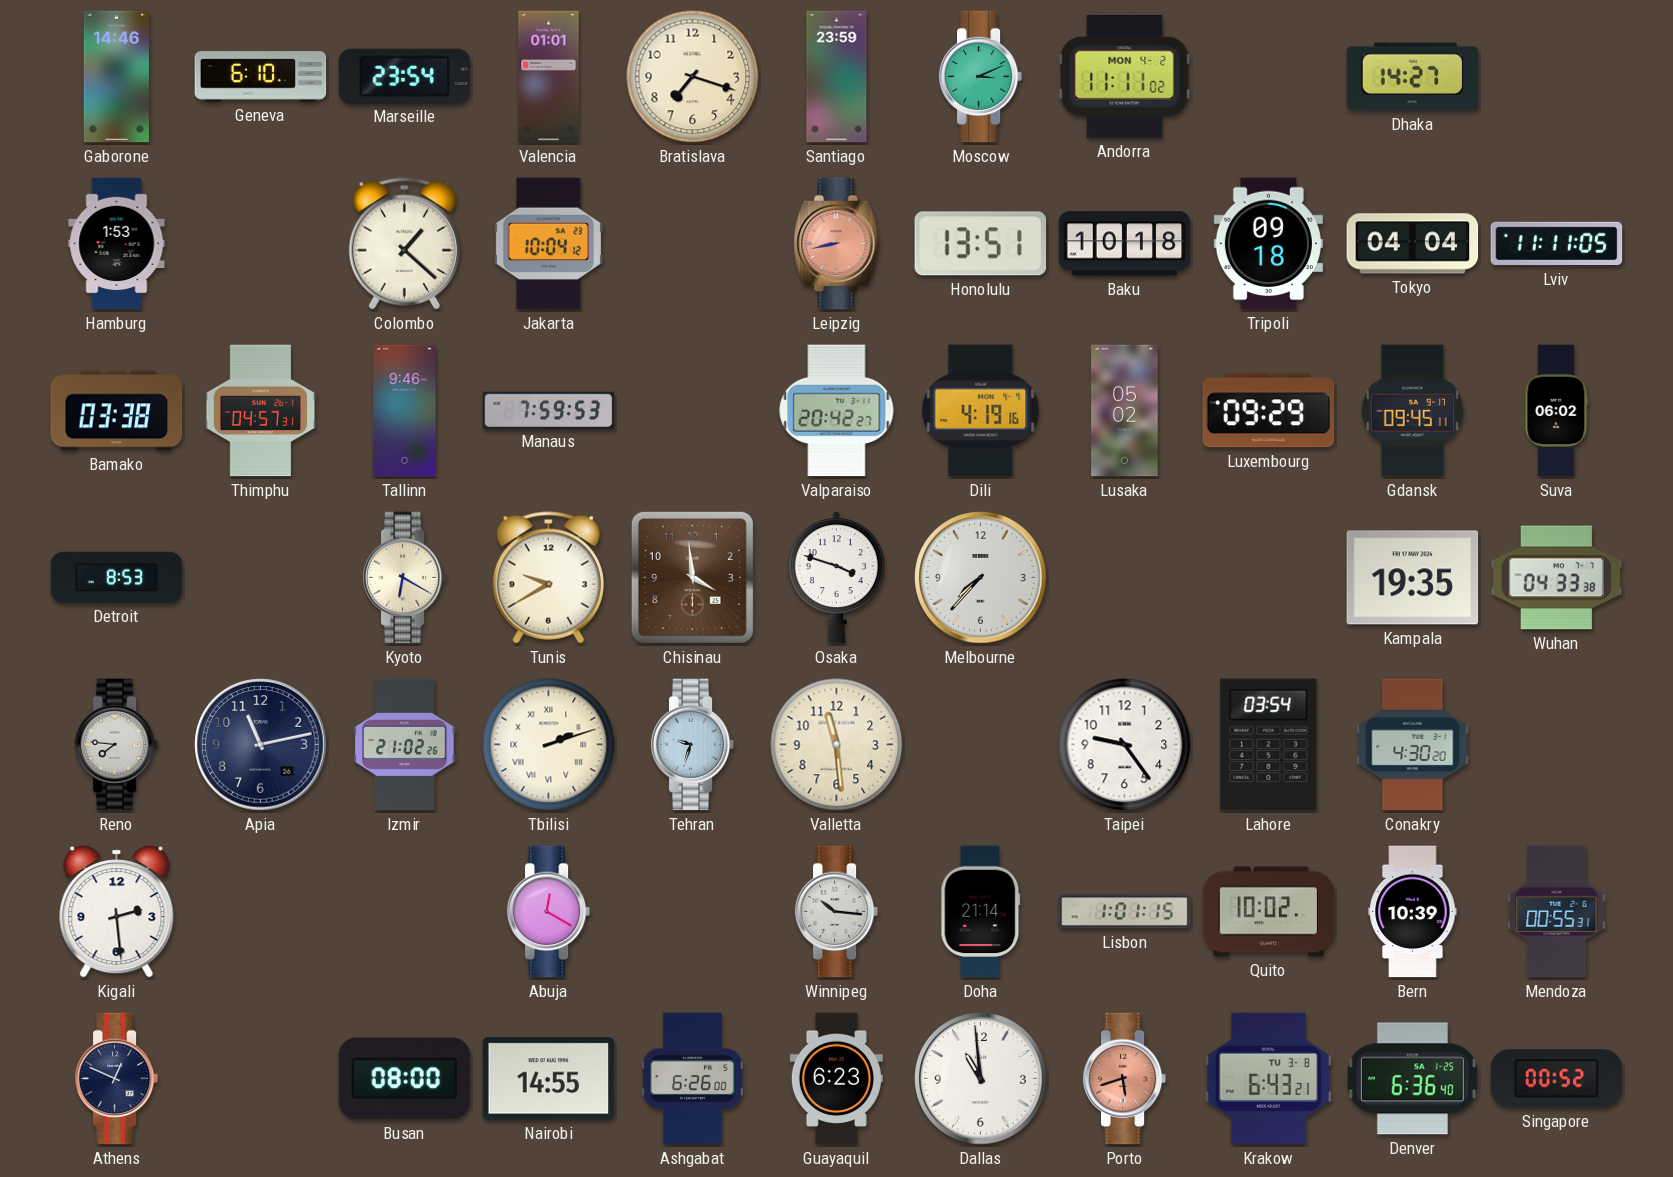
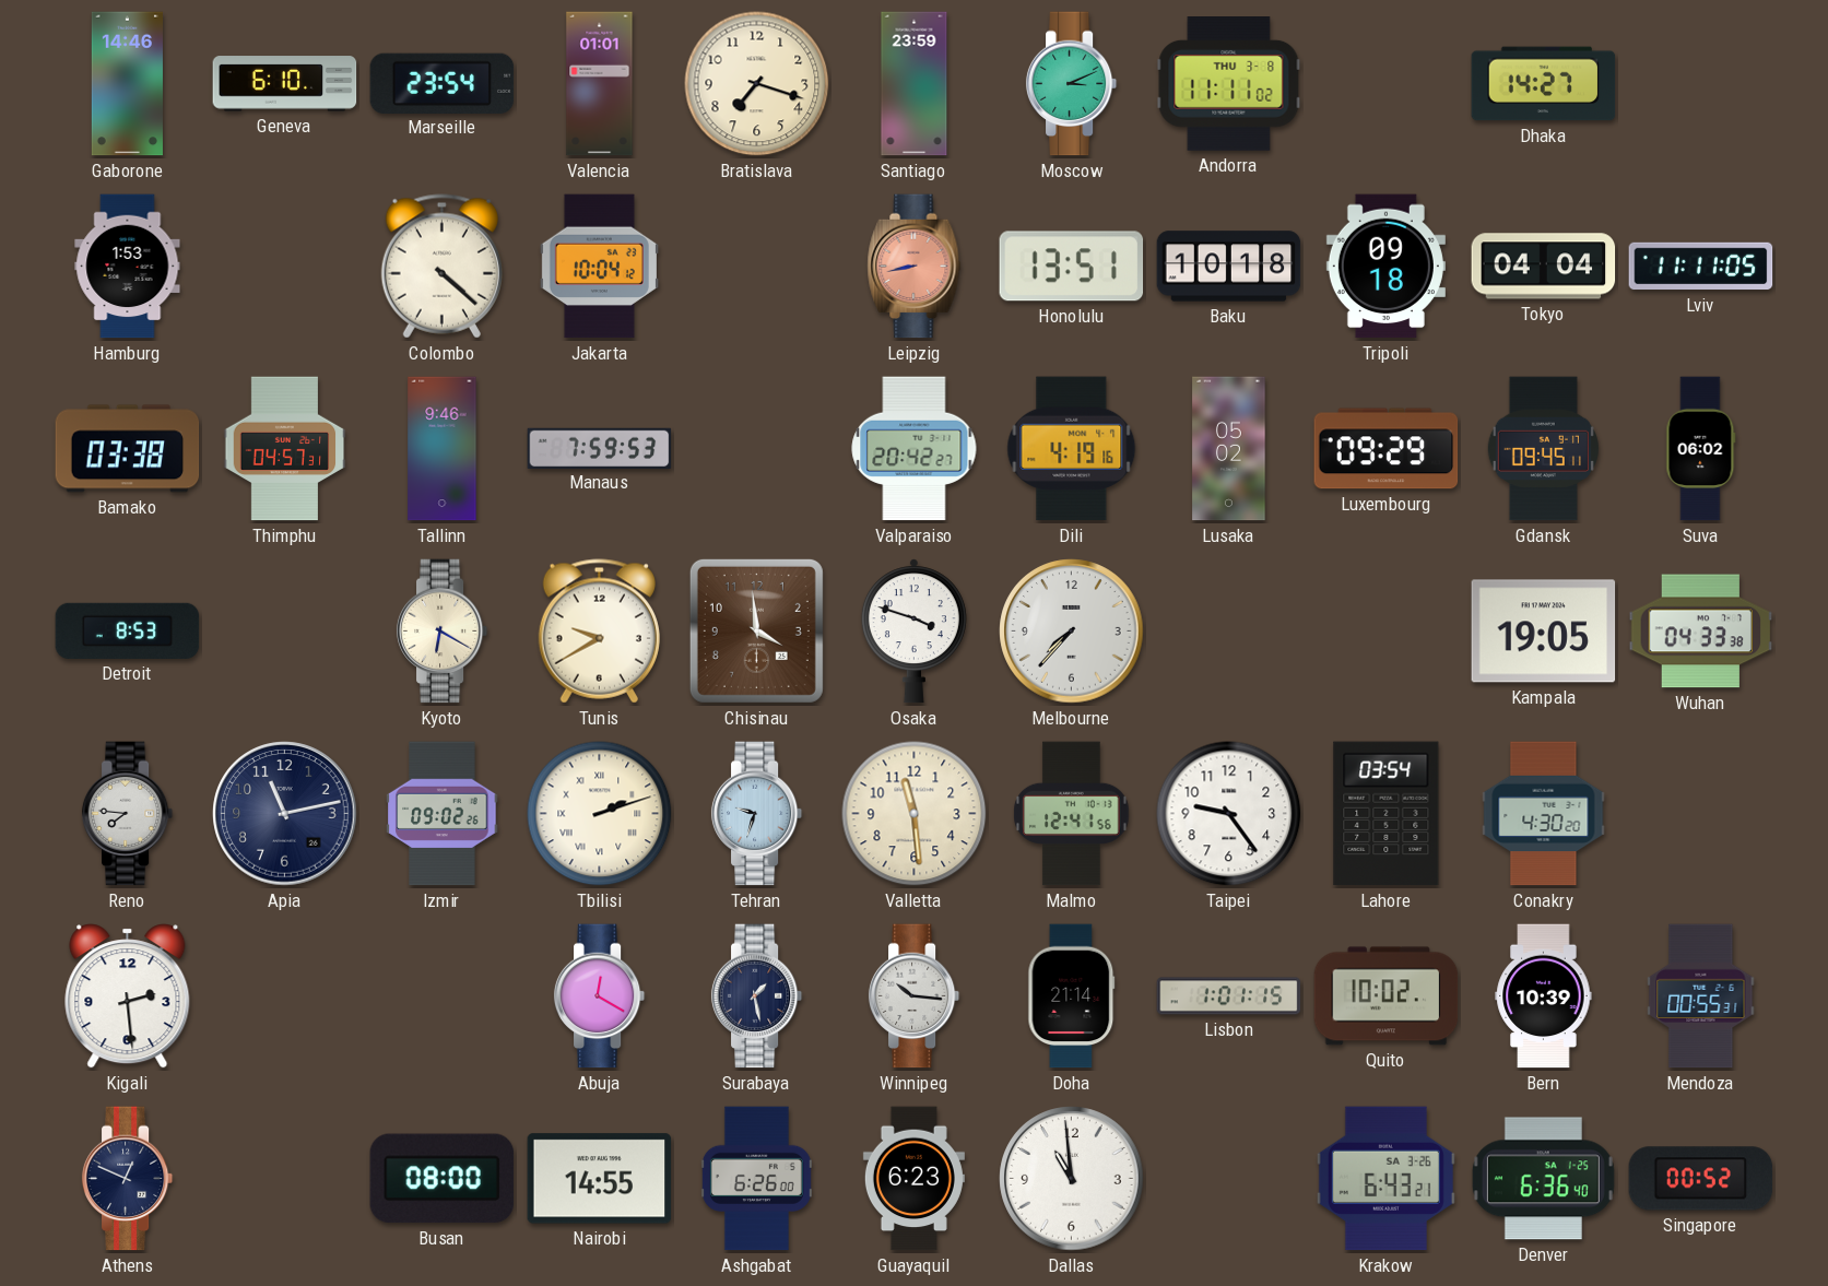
Andorra date: MON 4-2 -> THU 3-8
Colombo: 1:22 -> 4:22
Kampala: 19:35 -> 19:05
Izmir: 21:02 -> 09:02
Malmo: none -> 12:41
Surabaya: none -> 1:28
Porto: 5:42 -> none
Krakow date: TU 3-8 -> SA 3-26
